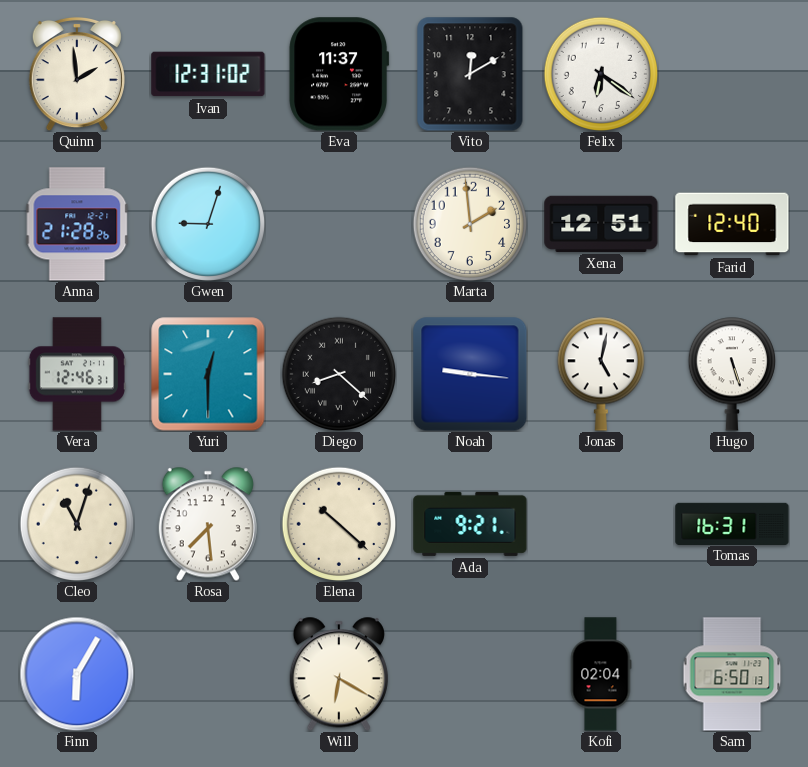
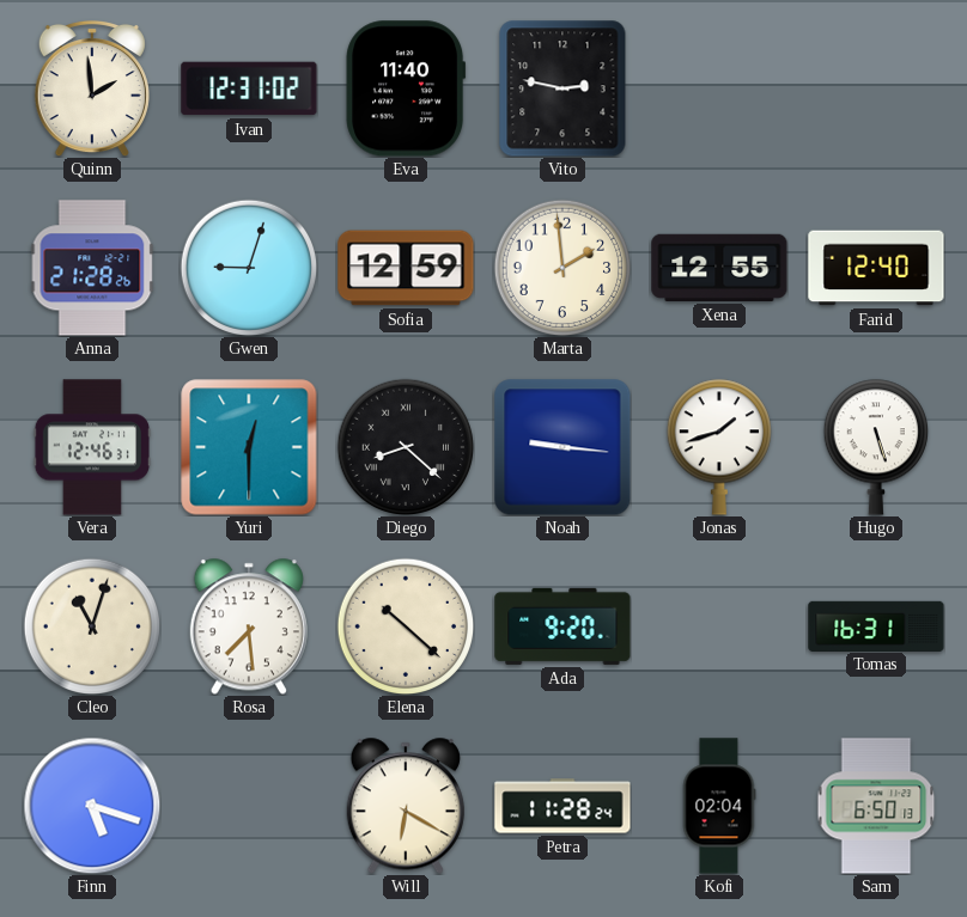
Eva: 11:37 -> 11:40
Vito: 12:10 -> 2:47
Felix: 6:21 -> none
Sofia: none -> 12:59
Xena: 12:51 -> 12:55
Jonas: 5:02 -> 1:42
Ada: 9:21 -> 9:20
Finn: 6:05 -> 5:18
Petra: none -> 11:28
